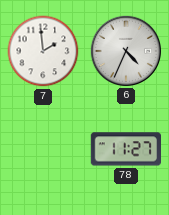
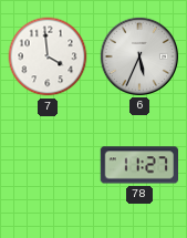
7: 1:59 -> 3:59
6: 4:34 -> 5:34
